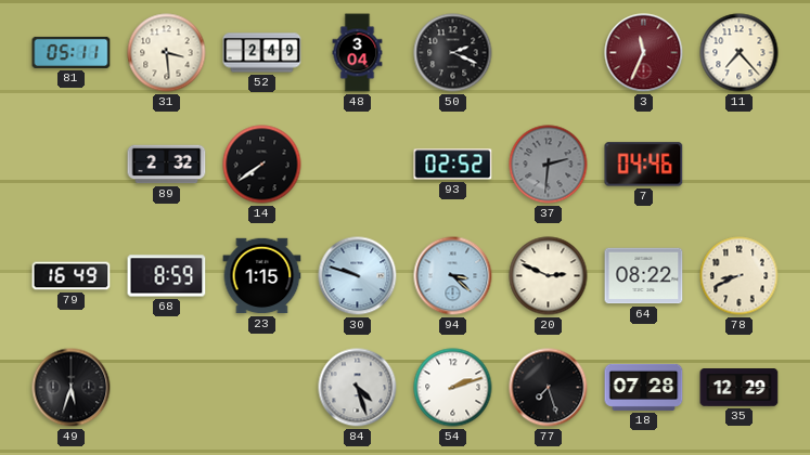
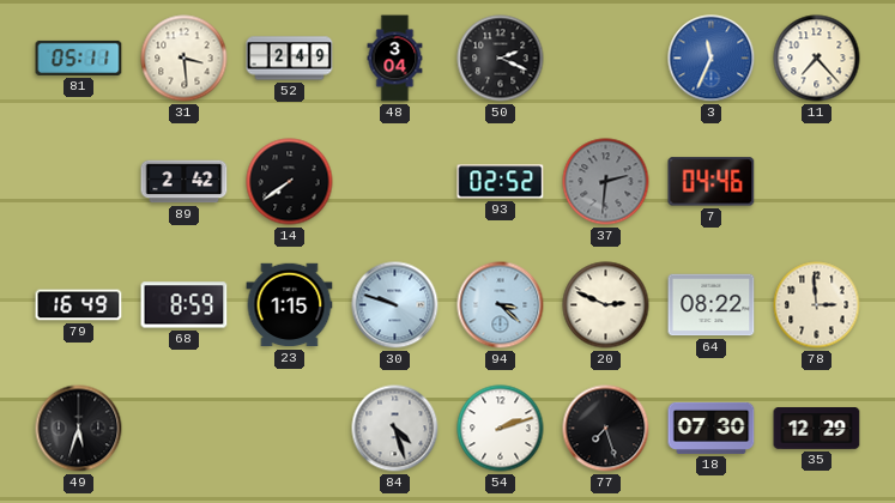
3 dial: burgundy -> blue
89: 2:32 -> 2:42
78: 8:41 -> 2:59
18: 07:28 -> 07:30
